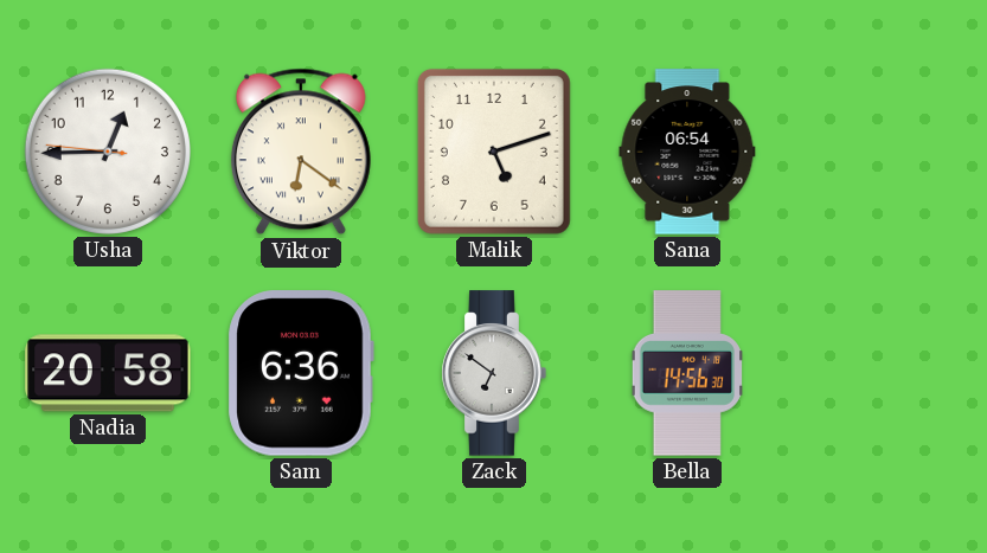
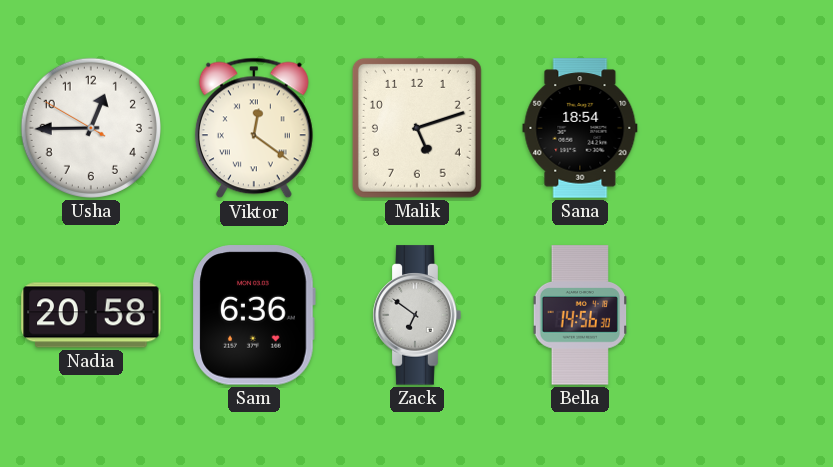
Usha: 12:44:46 -> 12:44:50
Viktor: 6:21 -> 12:21
Sana: 06:54 -> 18:54
